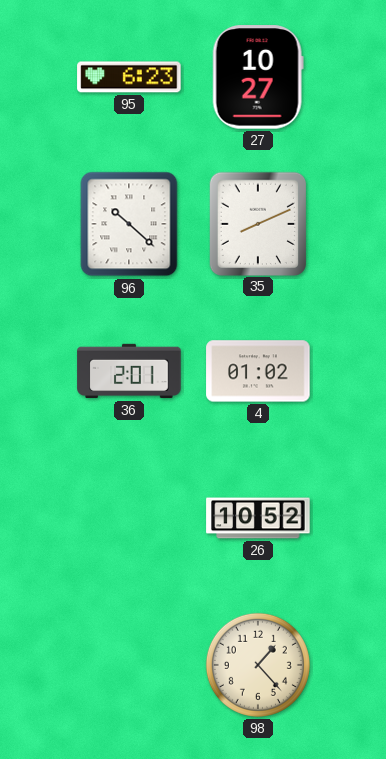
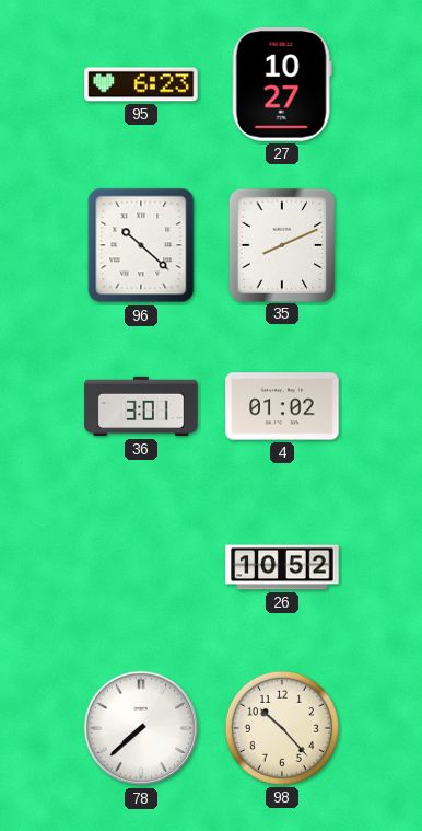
36: 2:01 -> 3:01
78: none -> 7:38
98: 1:23 -> 10:23
